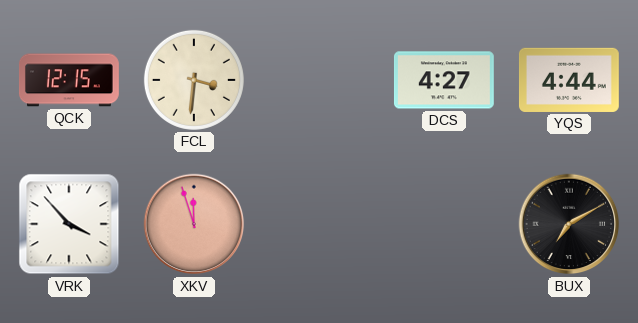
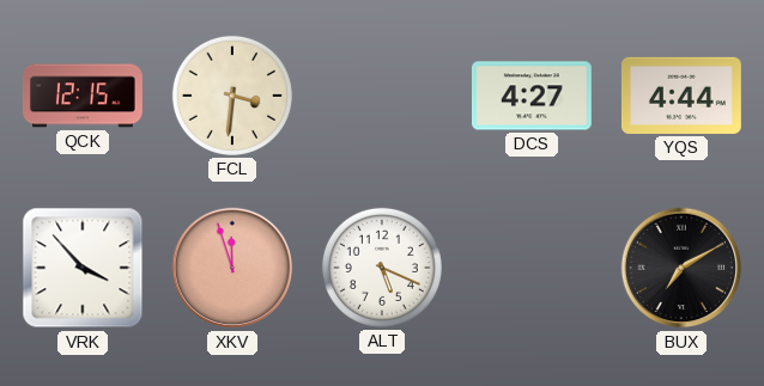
ALT: none -> 5:19
